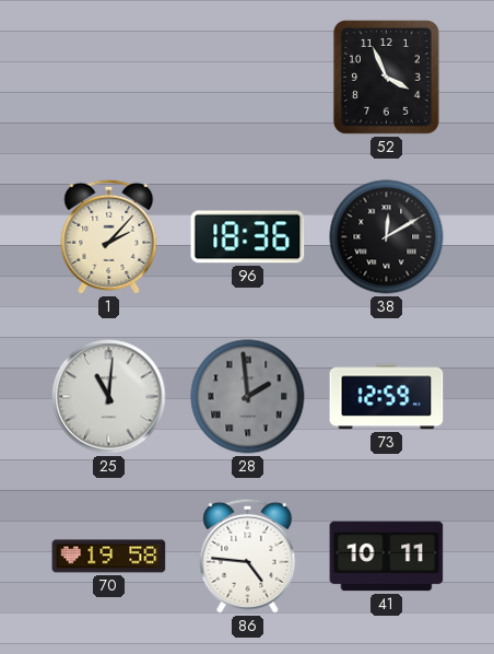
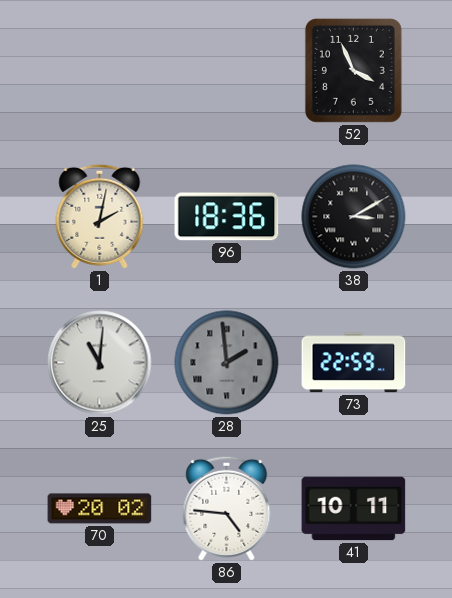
1: 2:07 -> 2:02
38: 12:10 -> 3:10
73: 12:59 -> 22:59
70: 19:58 -> 20:02
